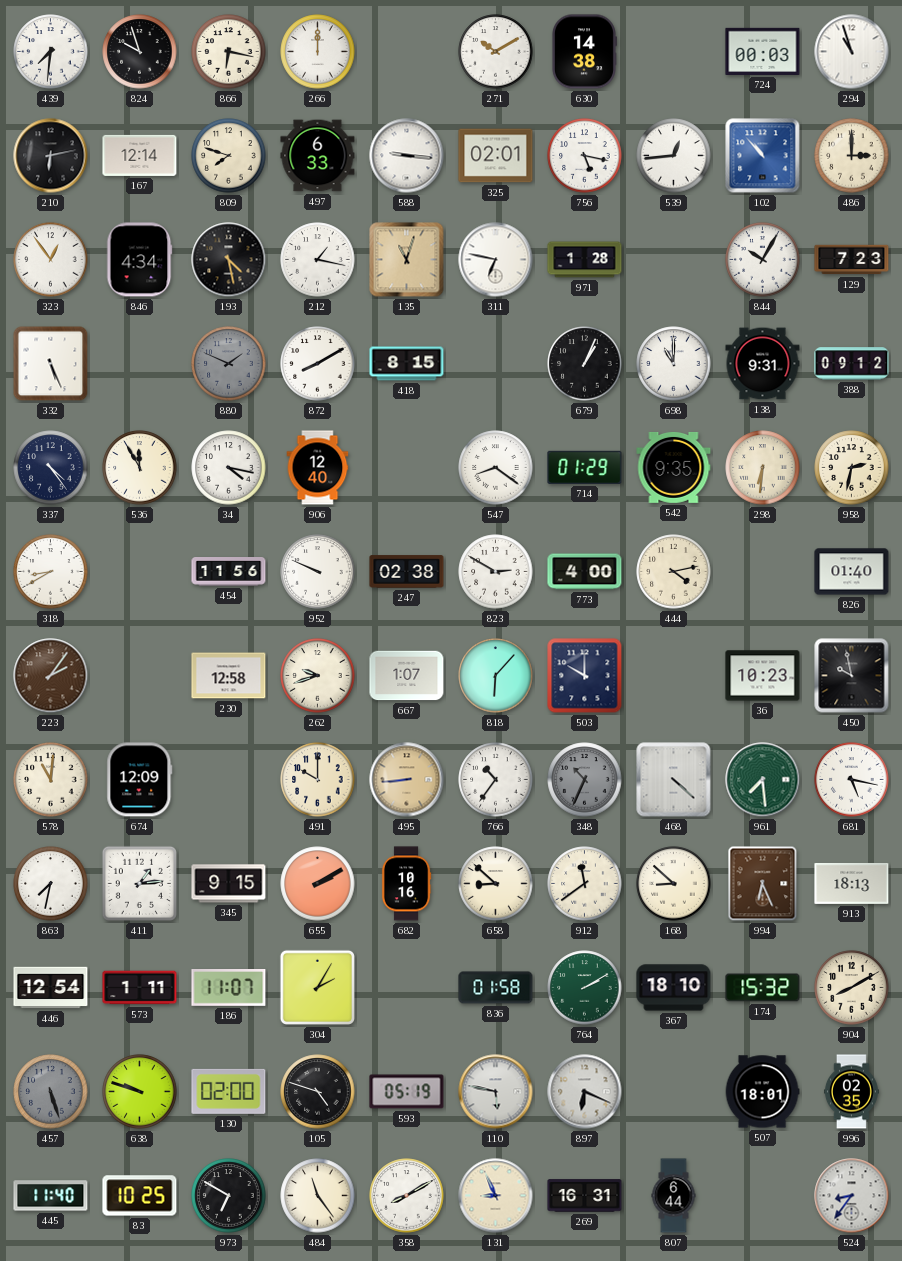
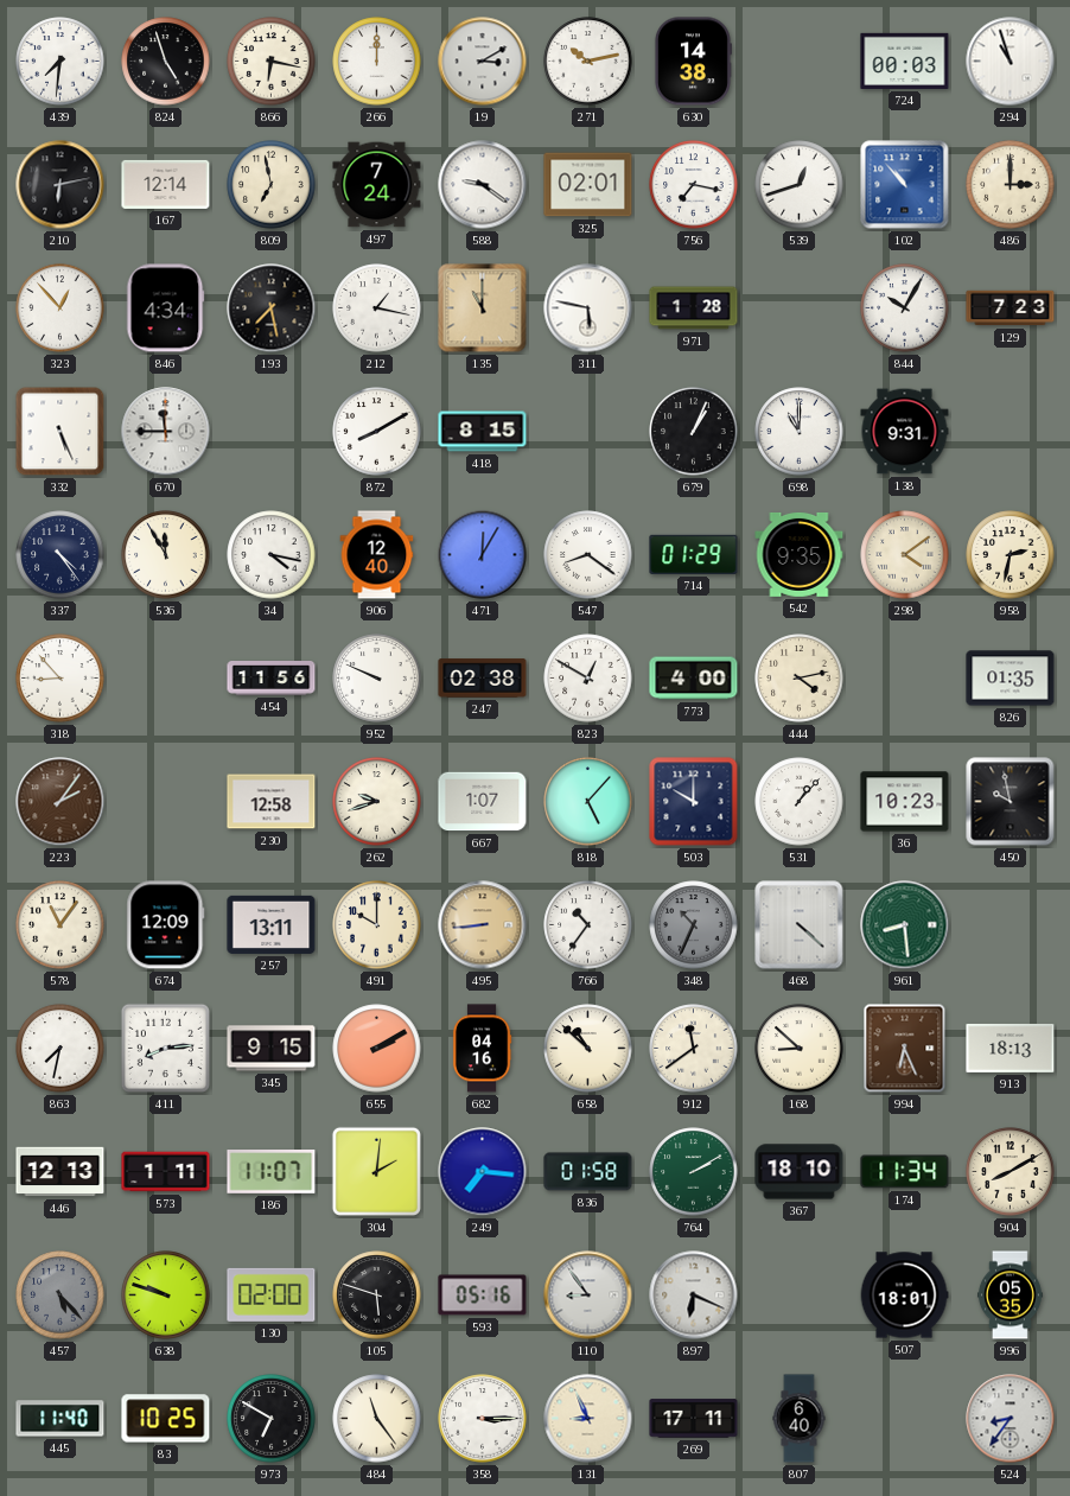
824: 9:57 -> 4:57
19: none -> 3:10
271: 10:10 -> 10:13
809: 7:48 -> 6:58
497: 6:33 -> 7:24
588: 9:16 -> 9:21
756: 5:17 -> 7:17
539: 12:44 -> 12:42
323: 12:54 -> 12:53
193: 4:28 -> 7:28
135: 11:03 -> 11:00
311: 6:47 -> 5:47
670: none -> 11:45
880: 1:49 -> none
388: 09:12 -> none
471: none -> 12:05
298: 6:31 -> 4:09
318: 8:40 -> 8:53
823: 2:50 -> 12:50
826: 01:40 -> 01:35
818: 6:07 -> 5:07
531: none -> 1:07
578: 11:01 -> 11:06
257: none -> 13:11
961: 7:29 -> 8:29
681: 5:17 -> none
411: 1:14 -> 8:14
682: 10:16 -> 04:16
658: 8:52 -> 10:52
446: 12:54 -> 12:13
304: 2:05 -> 2:01
249: none -> 7:16
174: 15:32 -> 11:34
457: 5:27 -> 5:23
105: 4:48 -> 5:48
593: 05:19 -> 05:16
110: 5:47 -> 8:54
996: 02:35 -> 05:35
358: 8:10 -> 3:15
269: 16:31 -> 17:11
807: 6:44 -> 6:40
